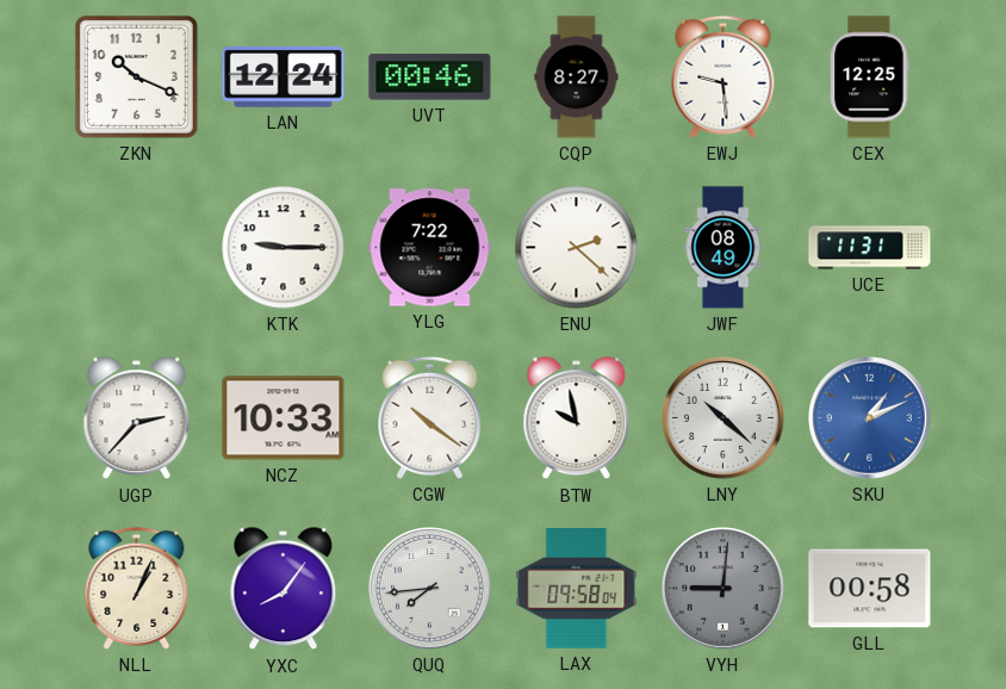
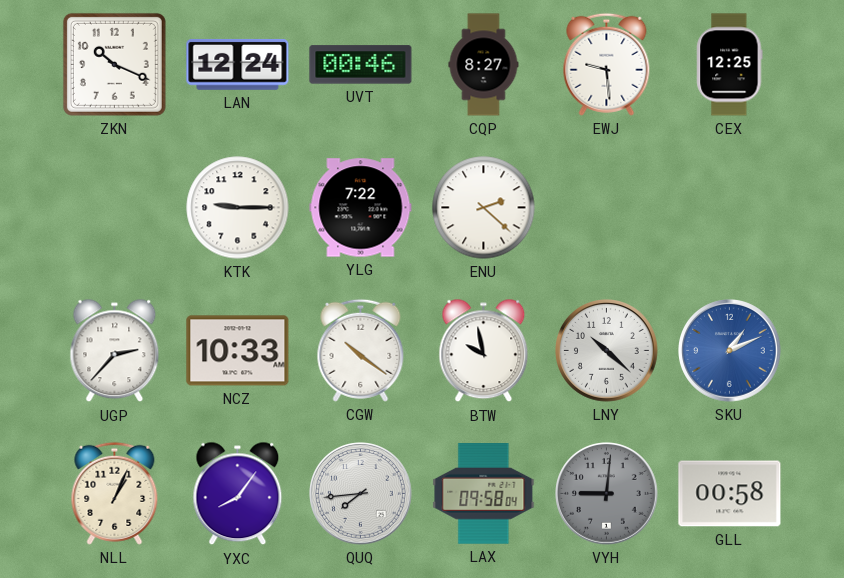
JWF: 08:49 -> none
UCE: 11:31 -> none
